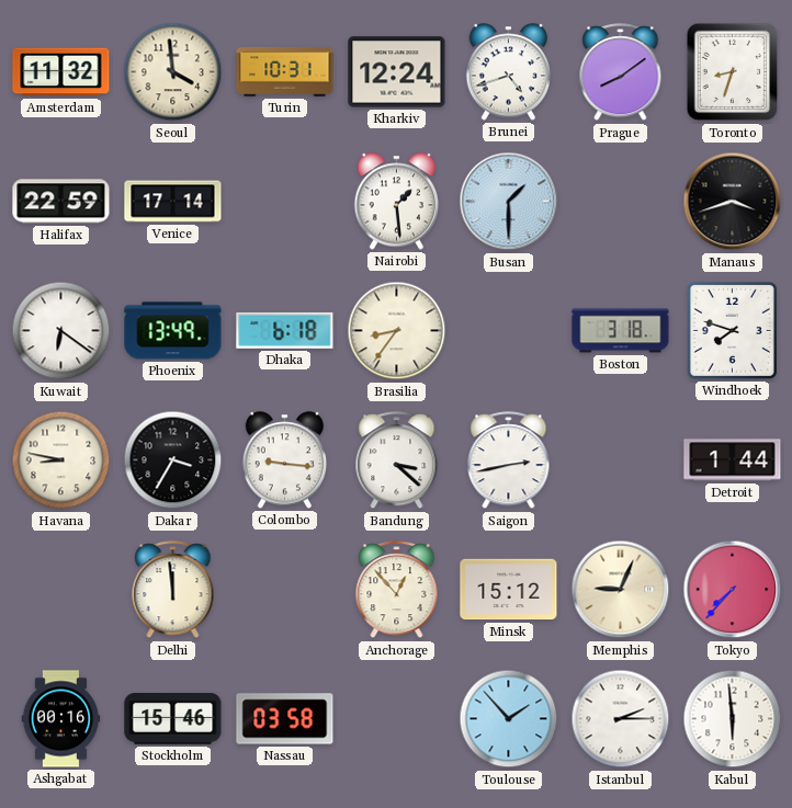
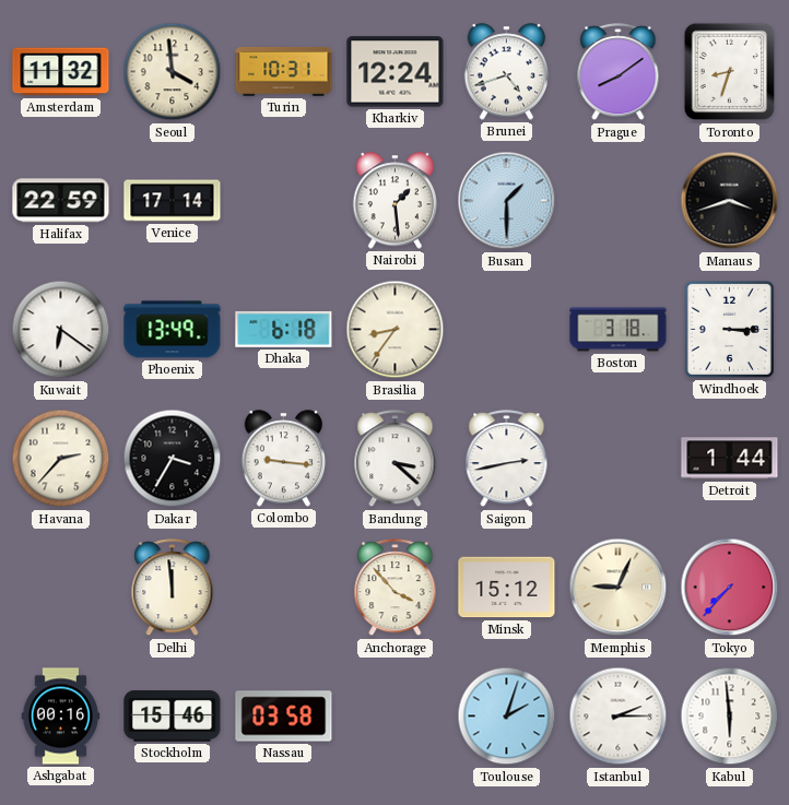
Windhoek: 7:48 -> 3:15
Havana: 8:47 -> 2:37
Anchorage: 12:53 -> 3:53
Toulouse: 1:53 -> 2:03
